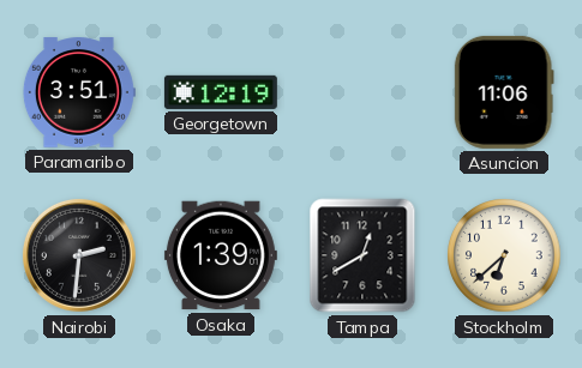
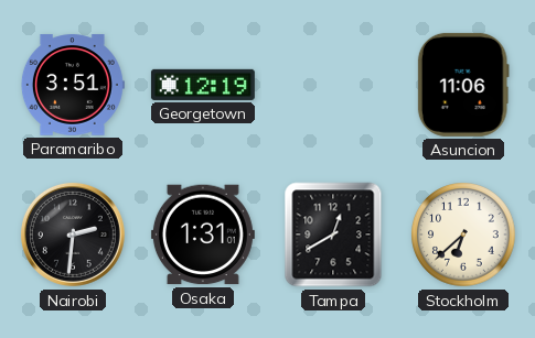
Osaka: 1:39 -> 1:31
